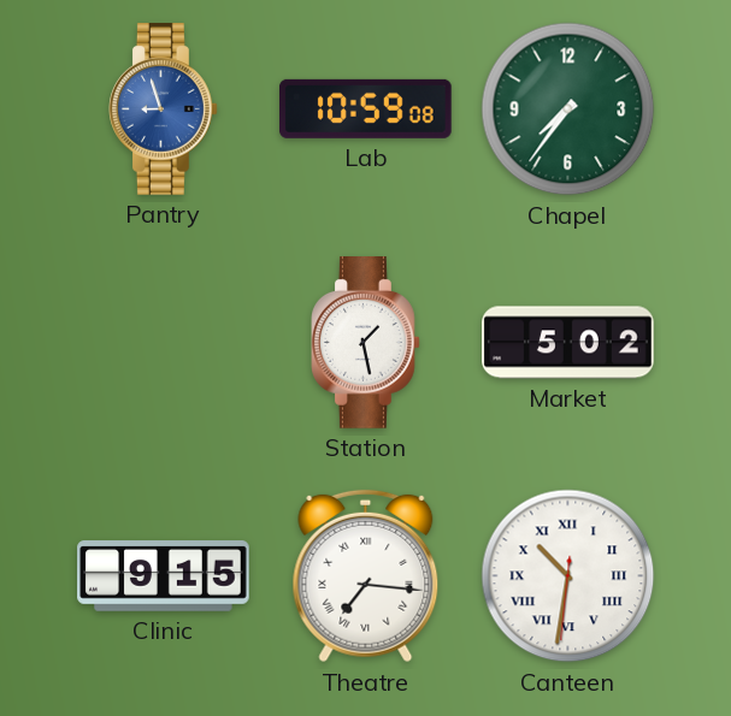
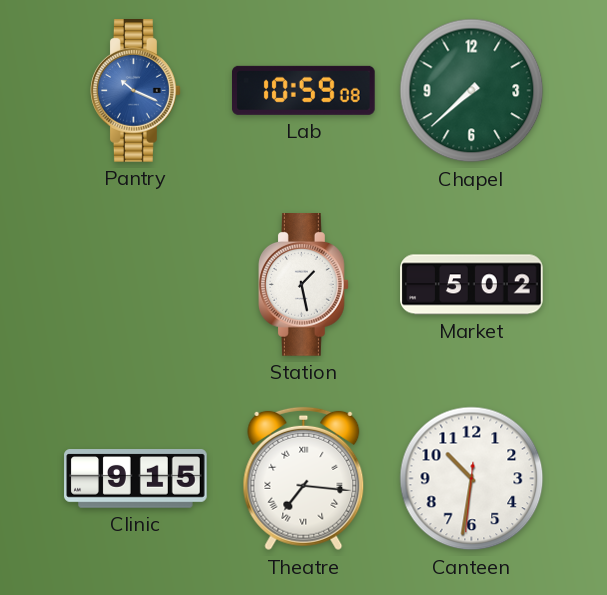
Pantry: 8:57 -> 10:19
Chapel: 7:36 -> 7:38
Canteen numerals: Roman -> Arabic
